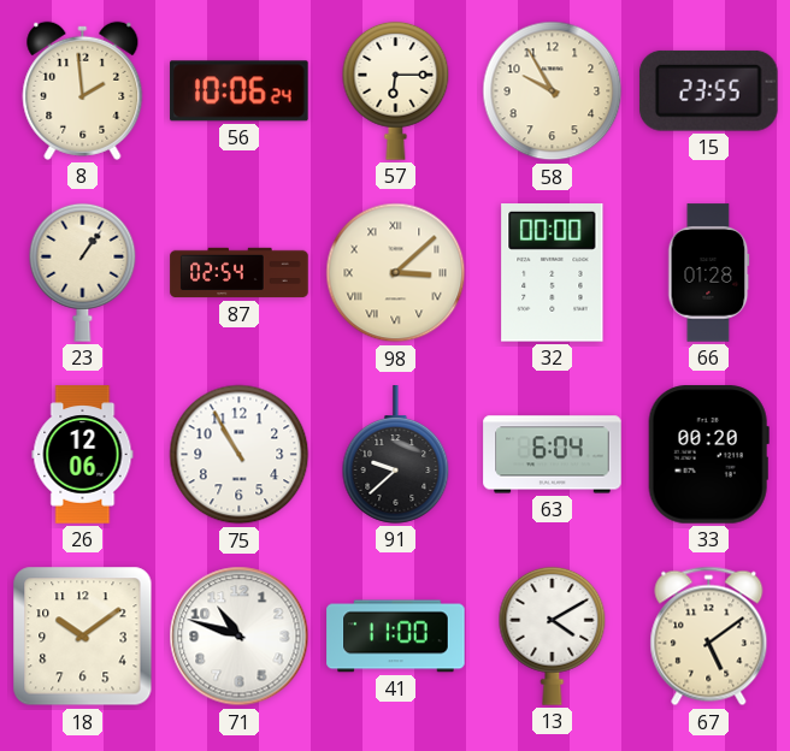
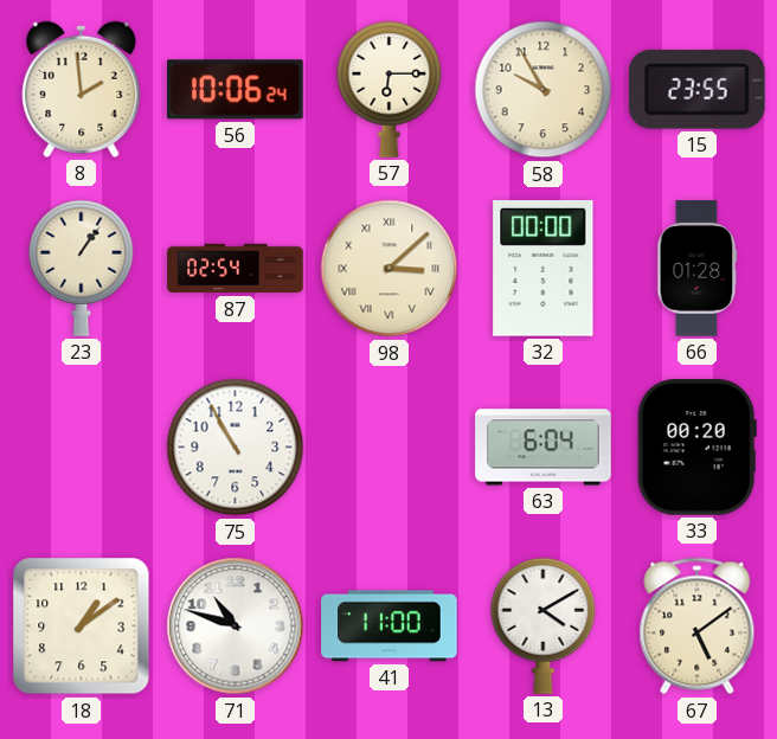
26: 12:06 -> none
91: 9:38 -> none
18: 10:09 -> 1:09
